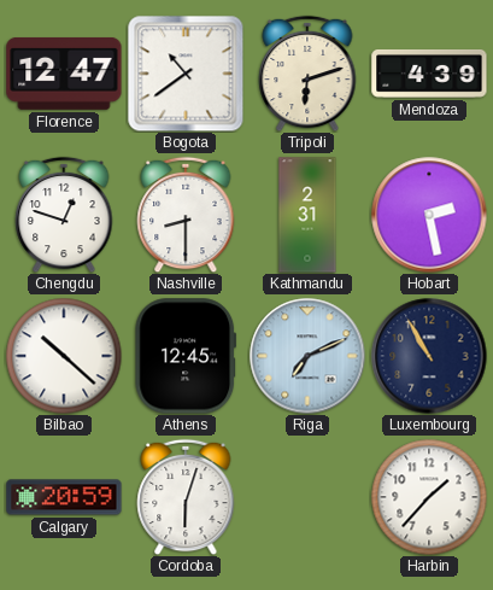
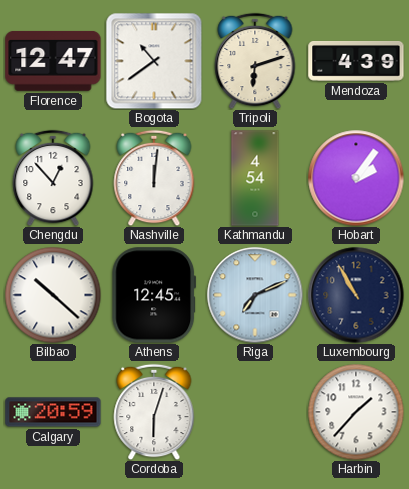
Chengdu: 12:48 -> 12:53
Nashville: 8:30 -> 12:01
Kathmandu: 2:31 -> 4:54
Hobart: 2:28 -> 2:06
